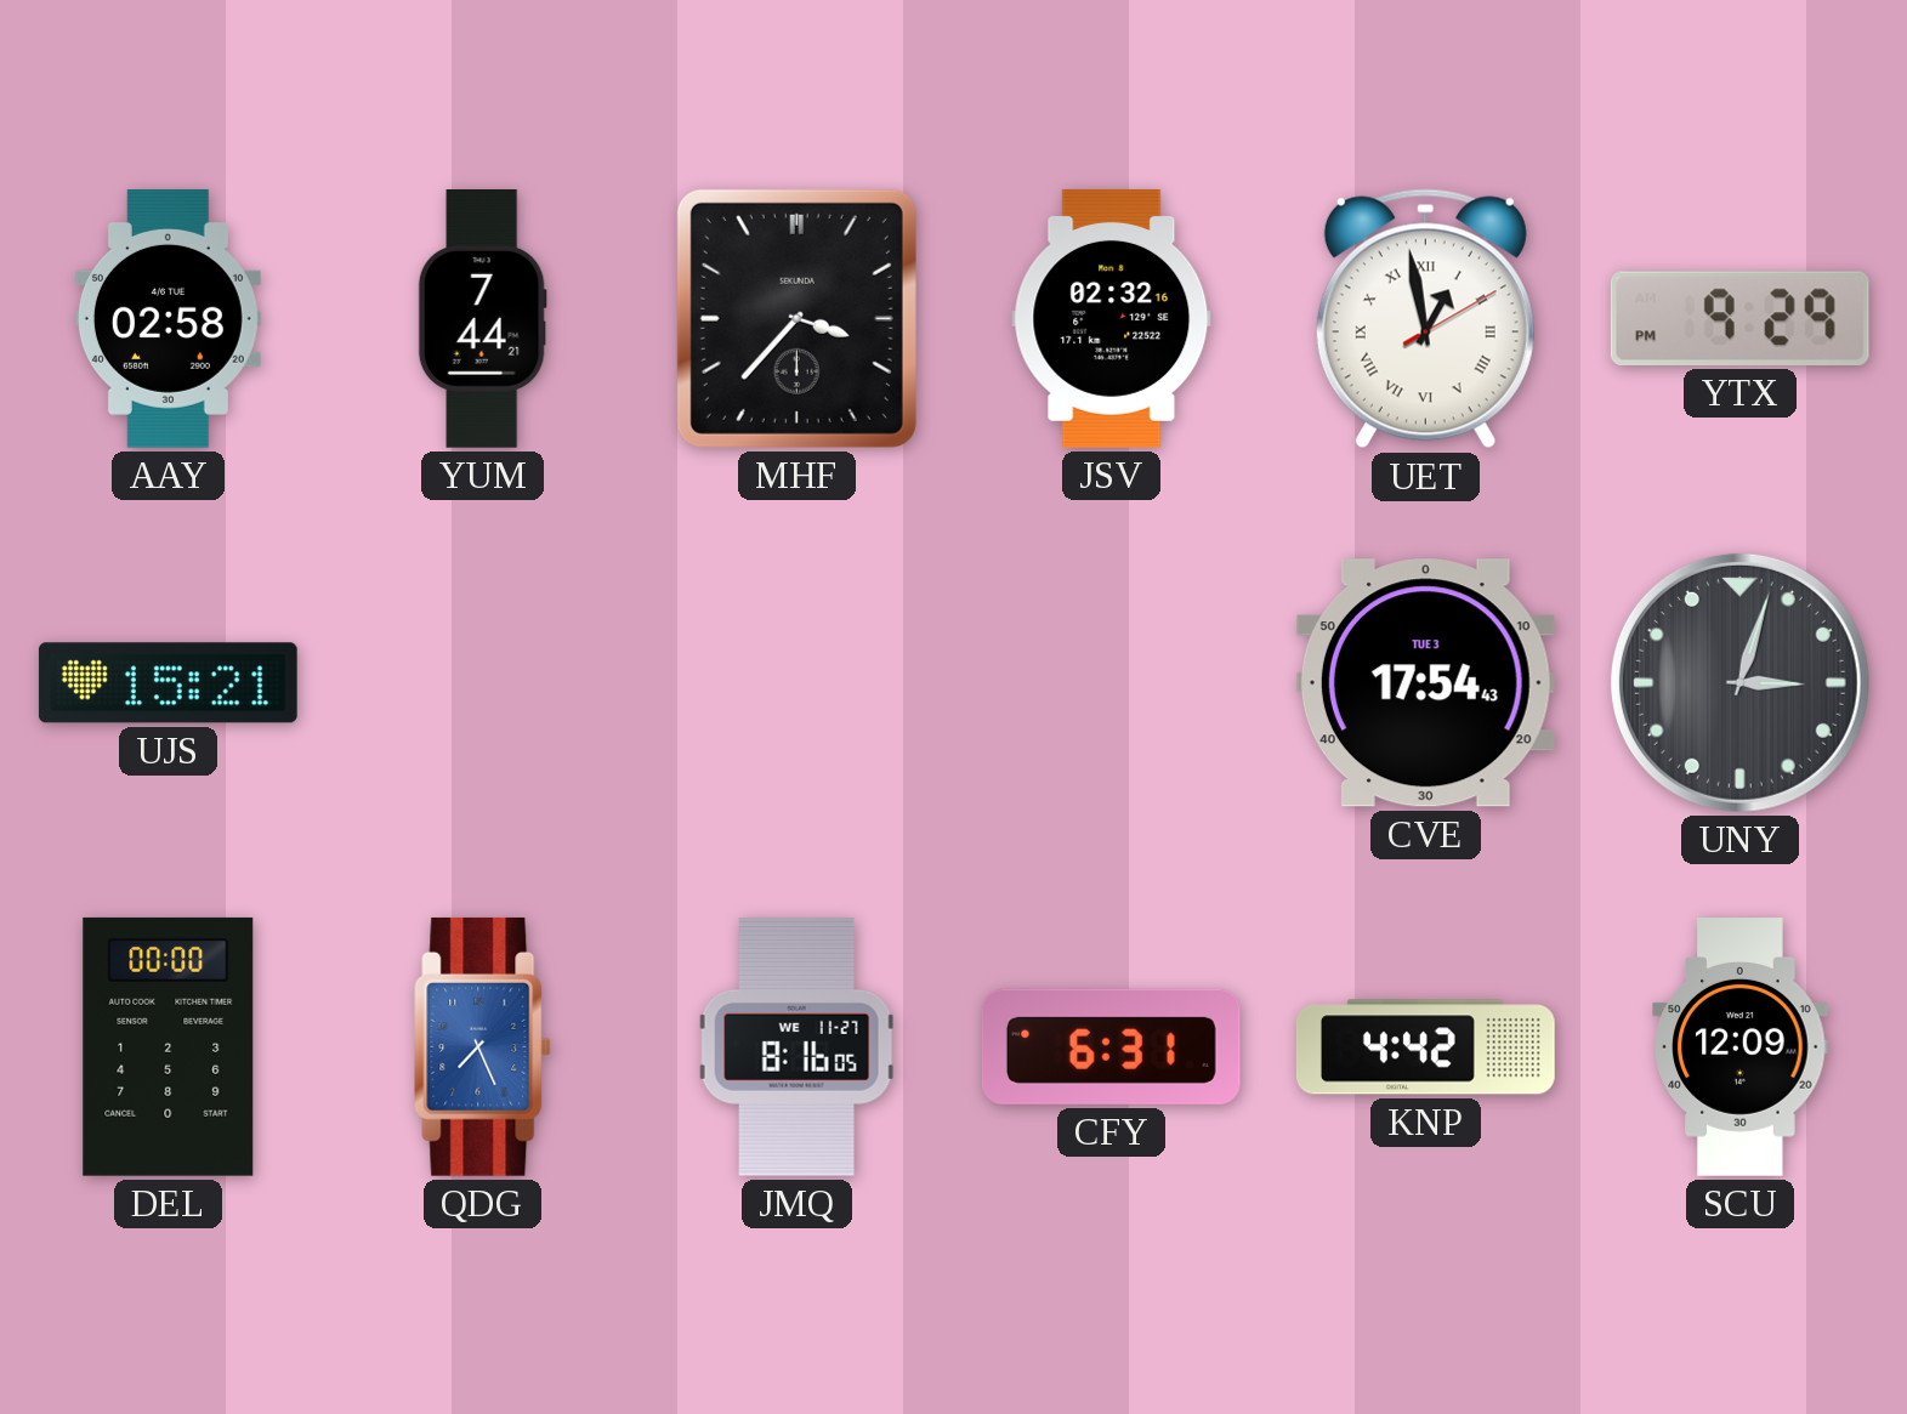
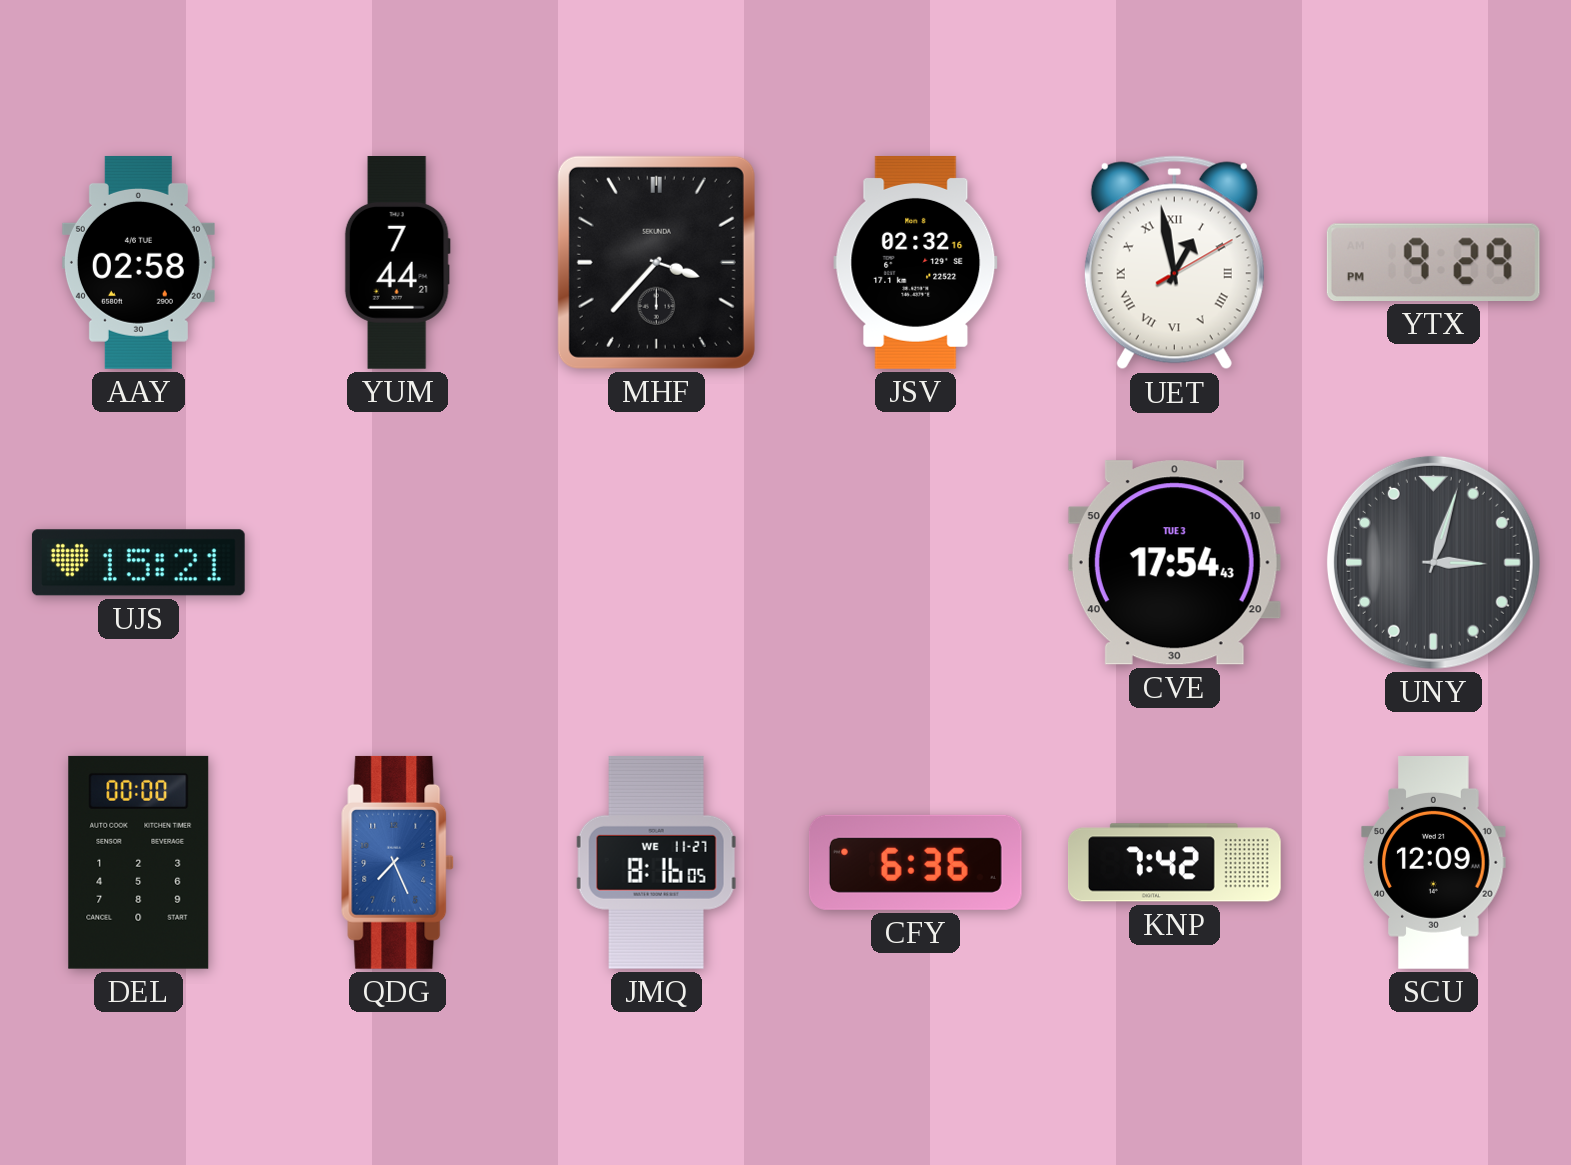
CFY: 6:31 -> 6:36
KNP: 4:42 -> 7:42
